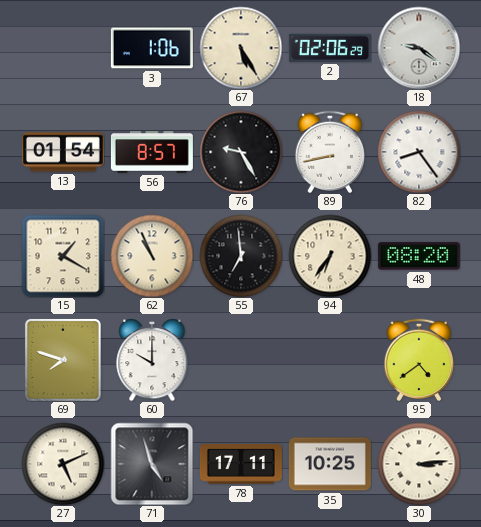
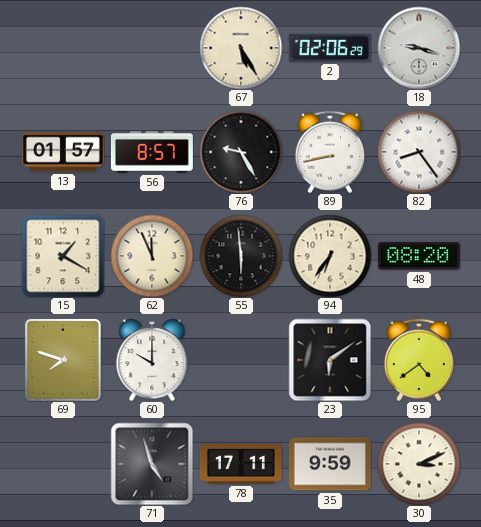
3: 1:06 -> none
18: 9:21 -> 9:18
13: 01:54 -> 01:57
62: 10:56 -> 11:56
55: 6:59 -> 5:59
23: none -> 6:09
27: 5:11 -> none
35: 10:25 -> 9:59
30: 3:14 -> 3:11
